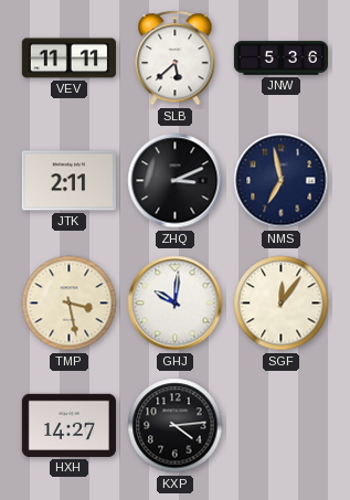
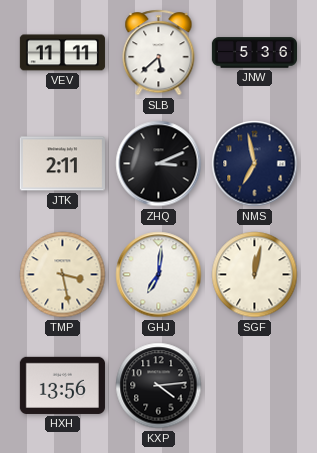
GHJ: 10:01 -> 7:01
SGF: 12:06 -> 12:02
HXH: 14:27 -> 13:56
